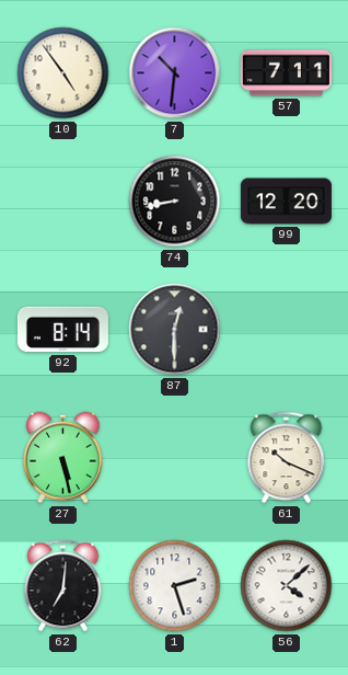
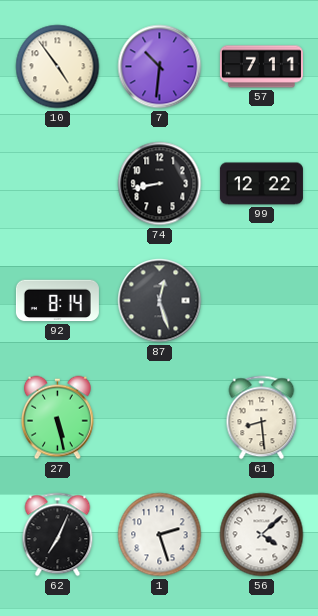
99: 12:20 -> 12:22
87: 12:30 -> 12:27
61: 10:19 -> 8:29
62: 7:01 -> 7:04
